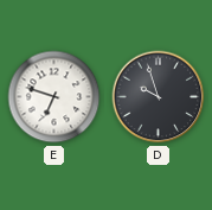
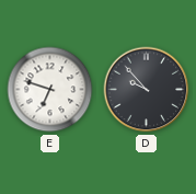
D: 9:57 -> 9:53
